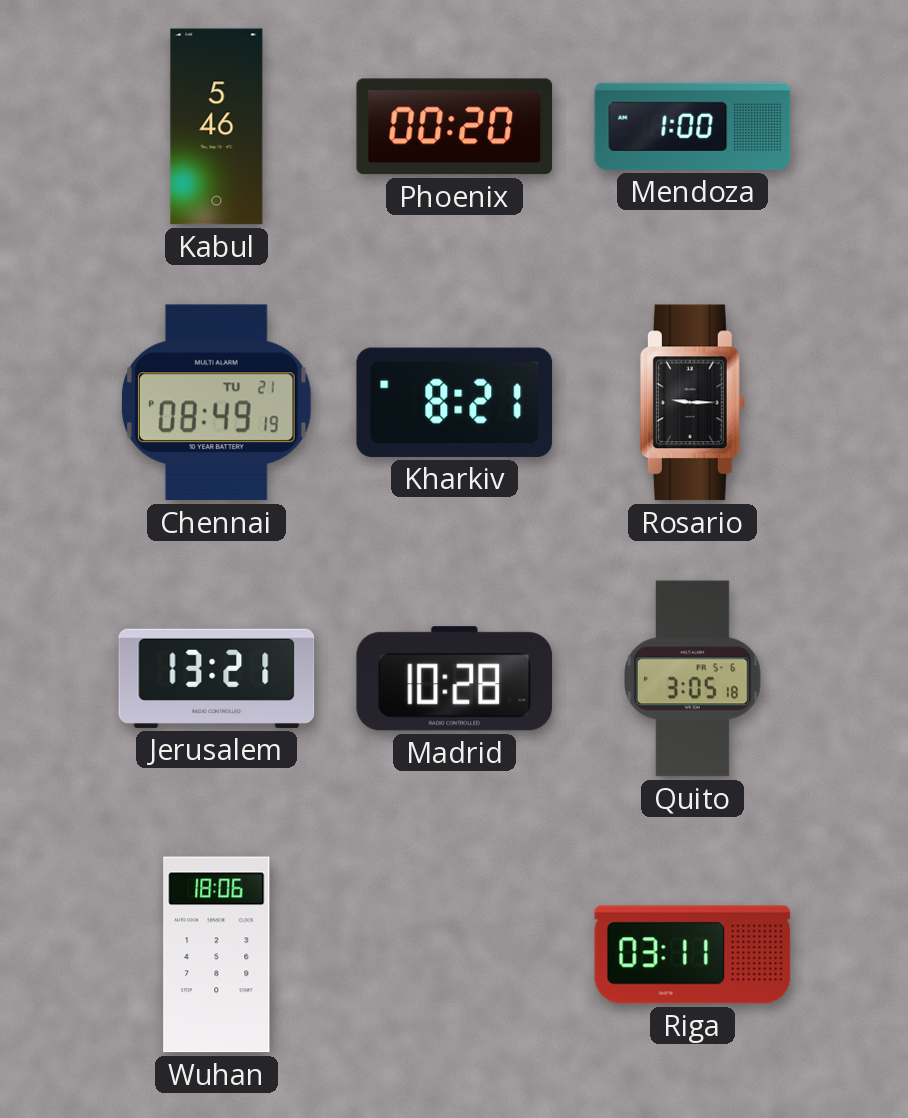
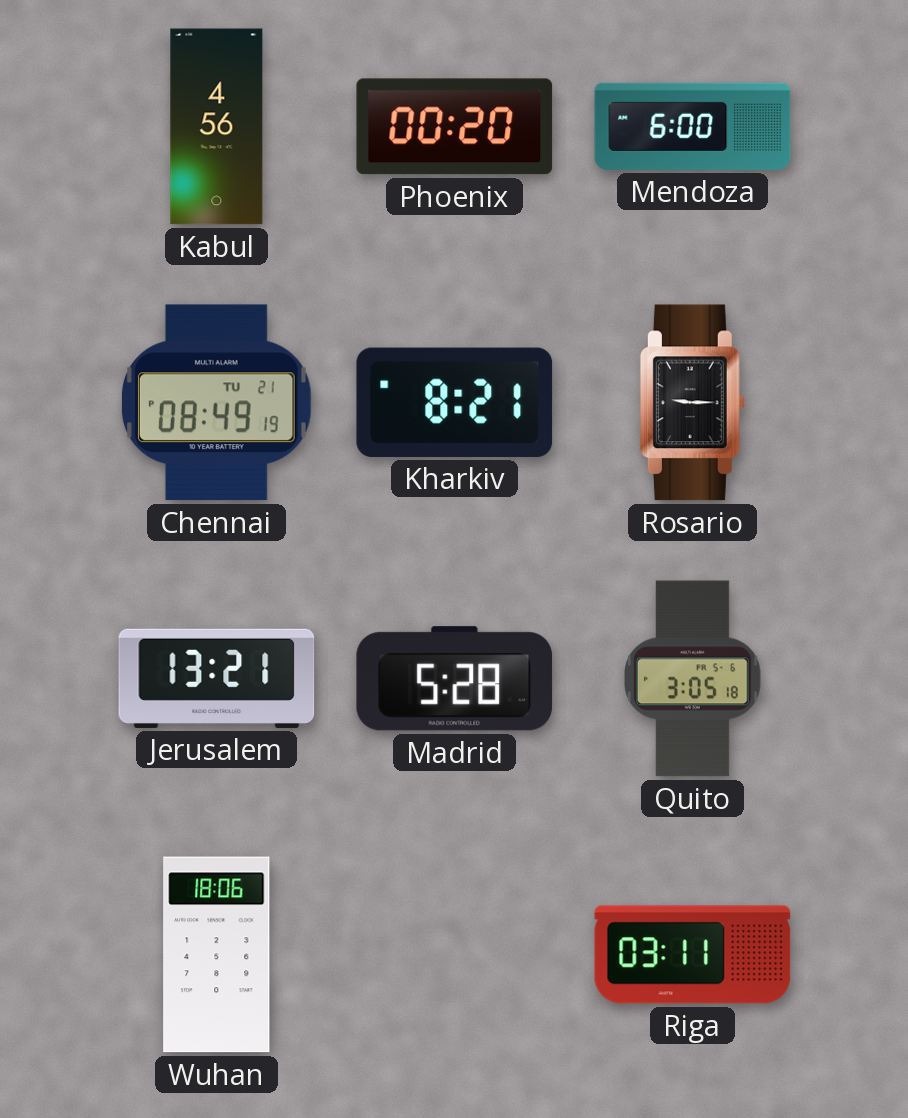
Kabul: 5:46 -> 4:56
Mendoza: 1:00 -> 6:00
Madrid: 10:28 -> 5:28
